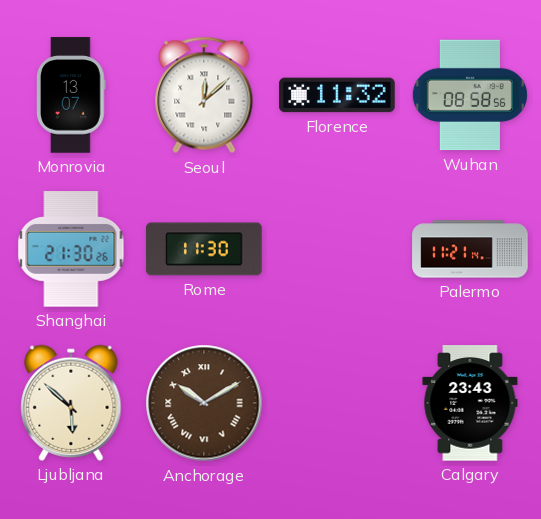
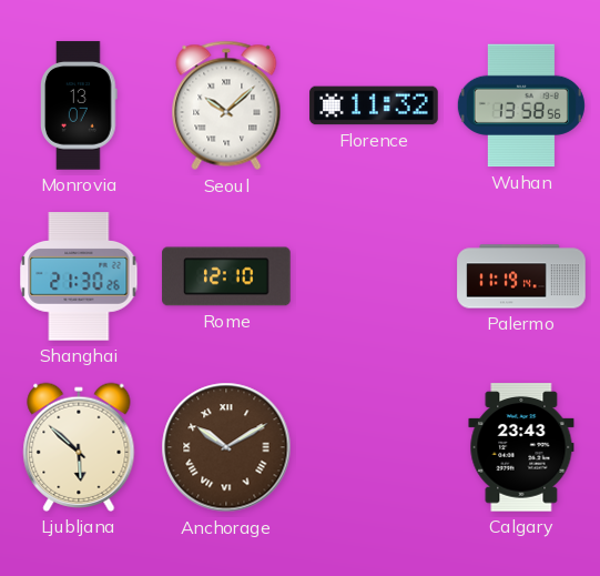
Seoul: 12:08 -> 10:08
Wuhan: 08:58 -> 13:58
Rome: 11:30 -> 12:10
Palermo: 11:21 -> 11:19
